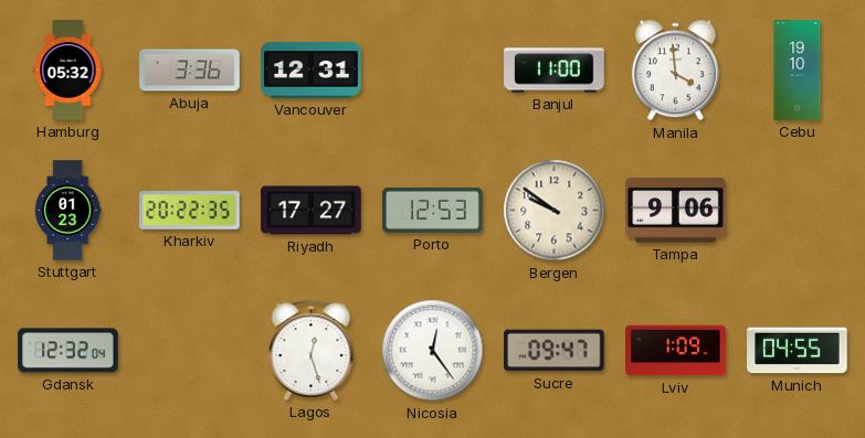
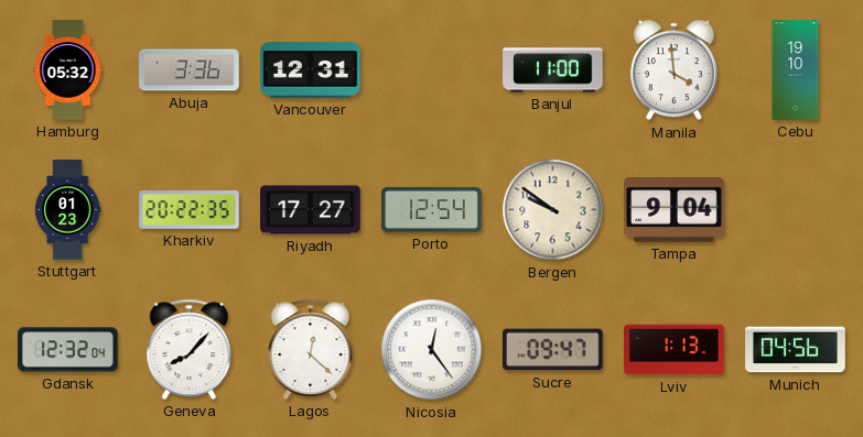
Porto: 12:53 -> 12:54
Tampa: 9:06 -> 9:04
Geneva: none -> 8:07
Lagos: 12:27 -> 12:22
Lviv: 1:09 -> 1:13
Munich: 04:55 -> 04:56
